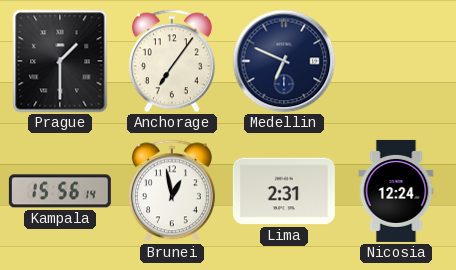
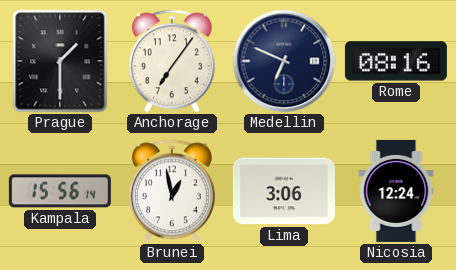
Rome: none -> 08:16
Lima: 2:31 -> 3:06
